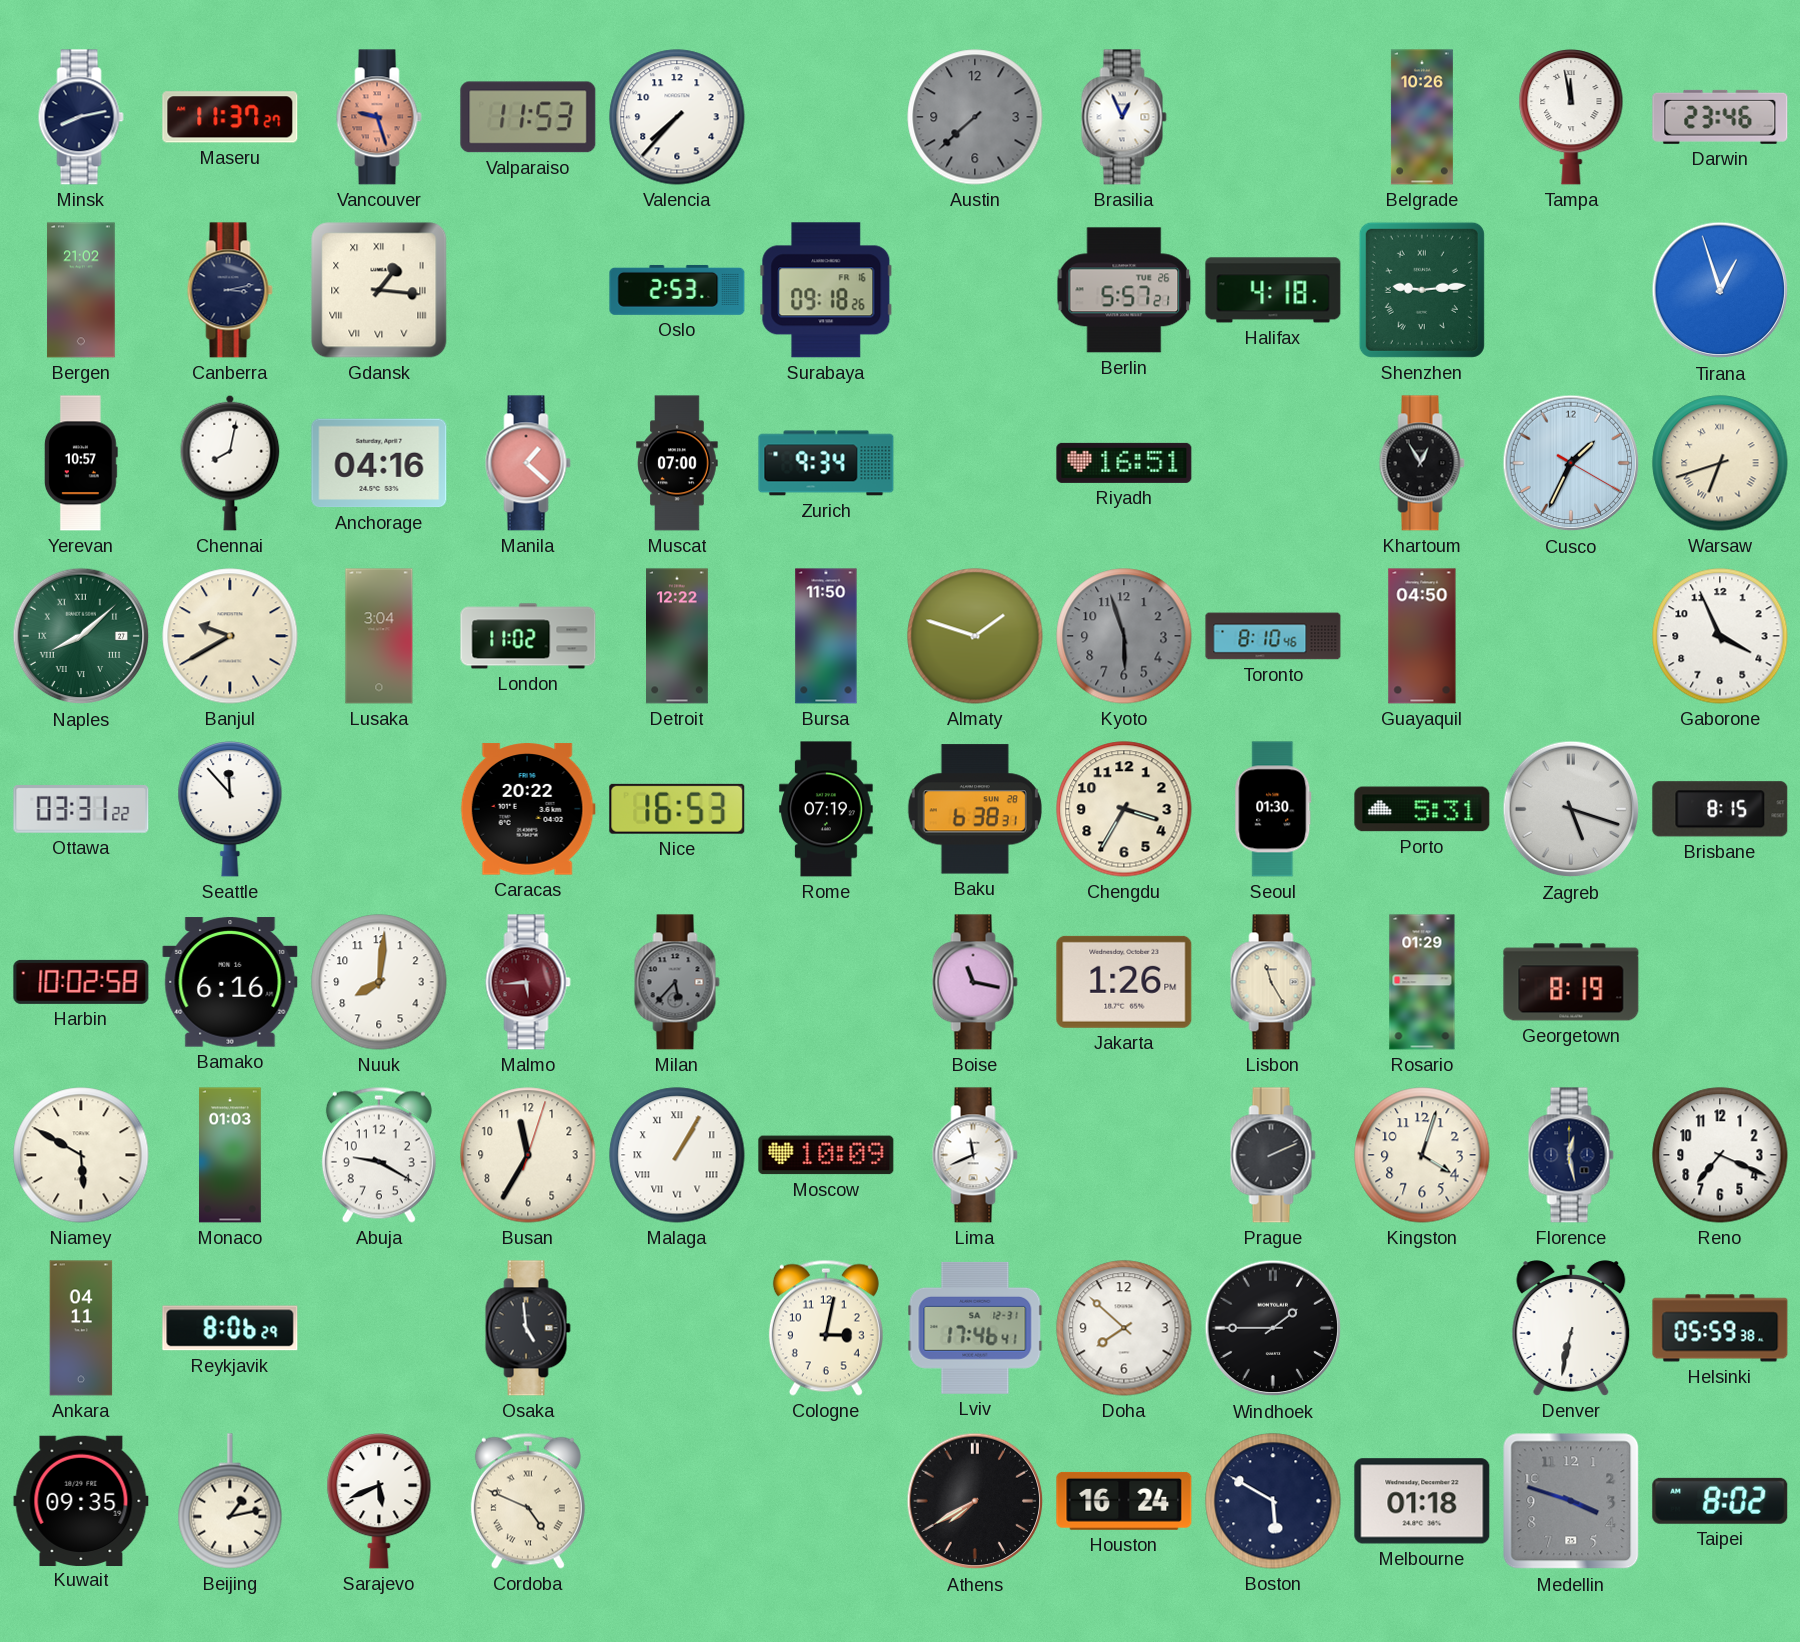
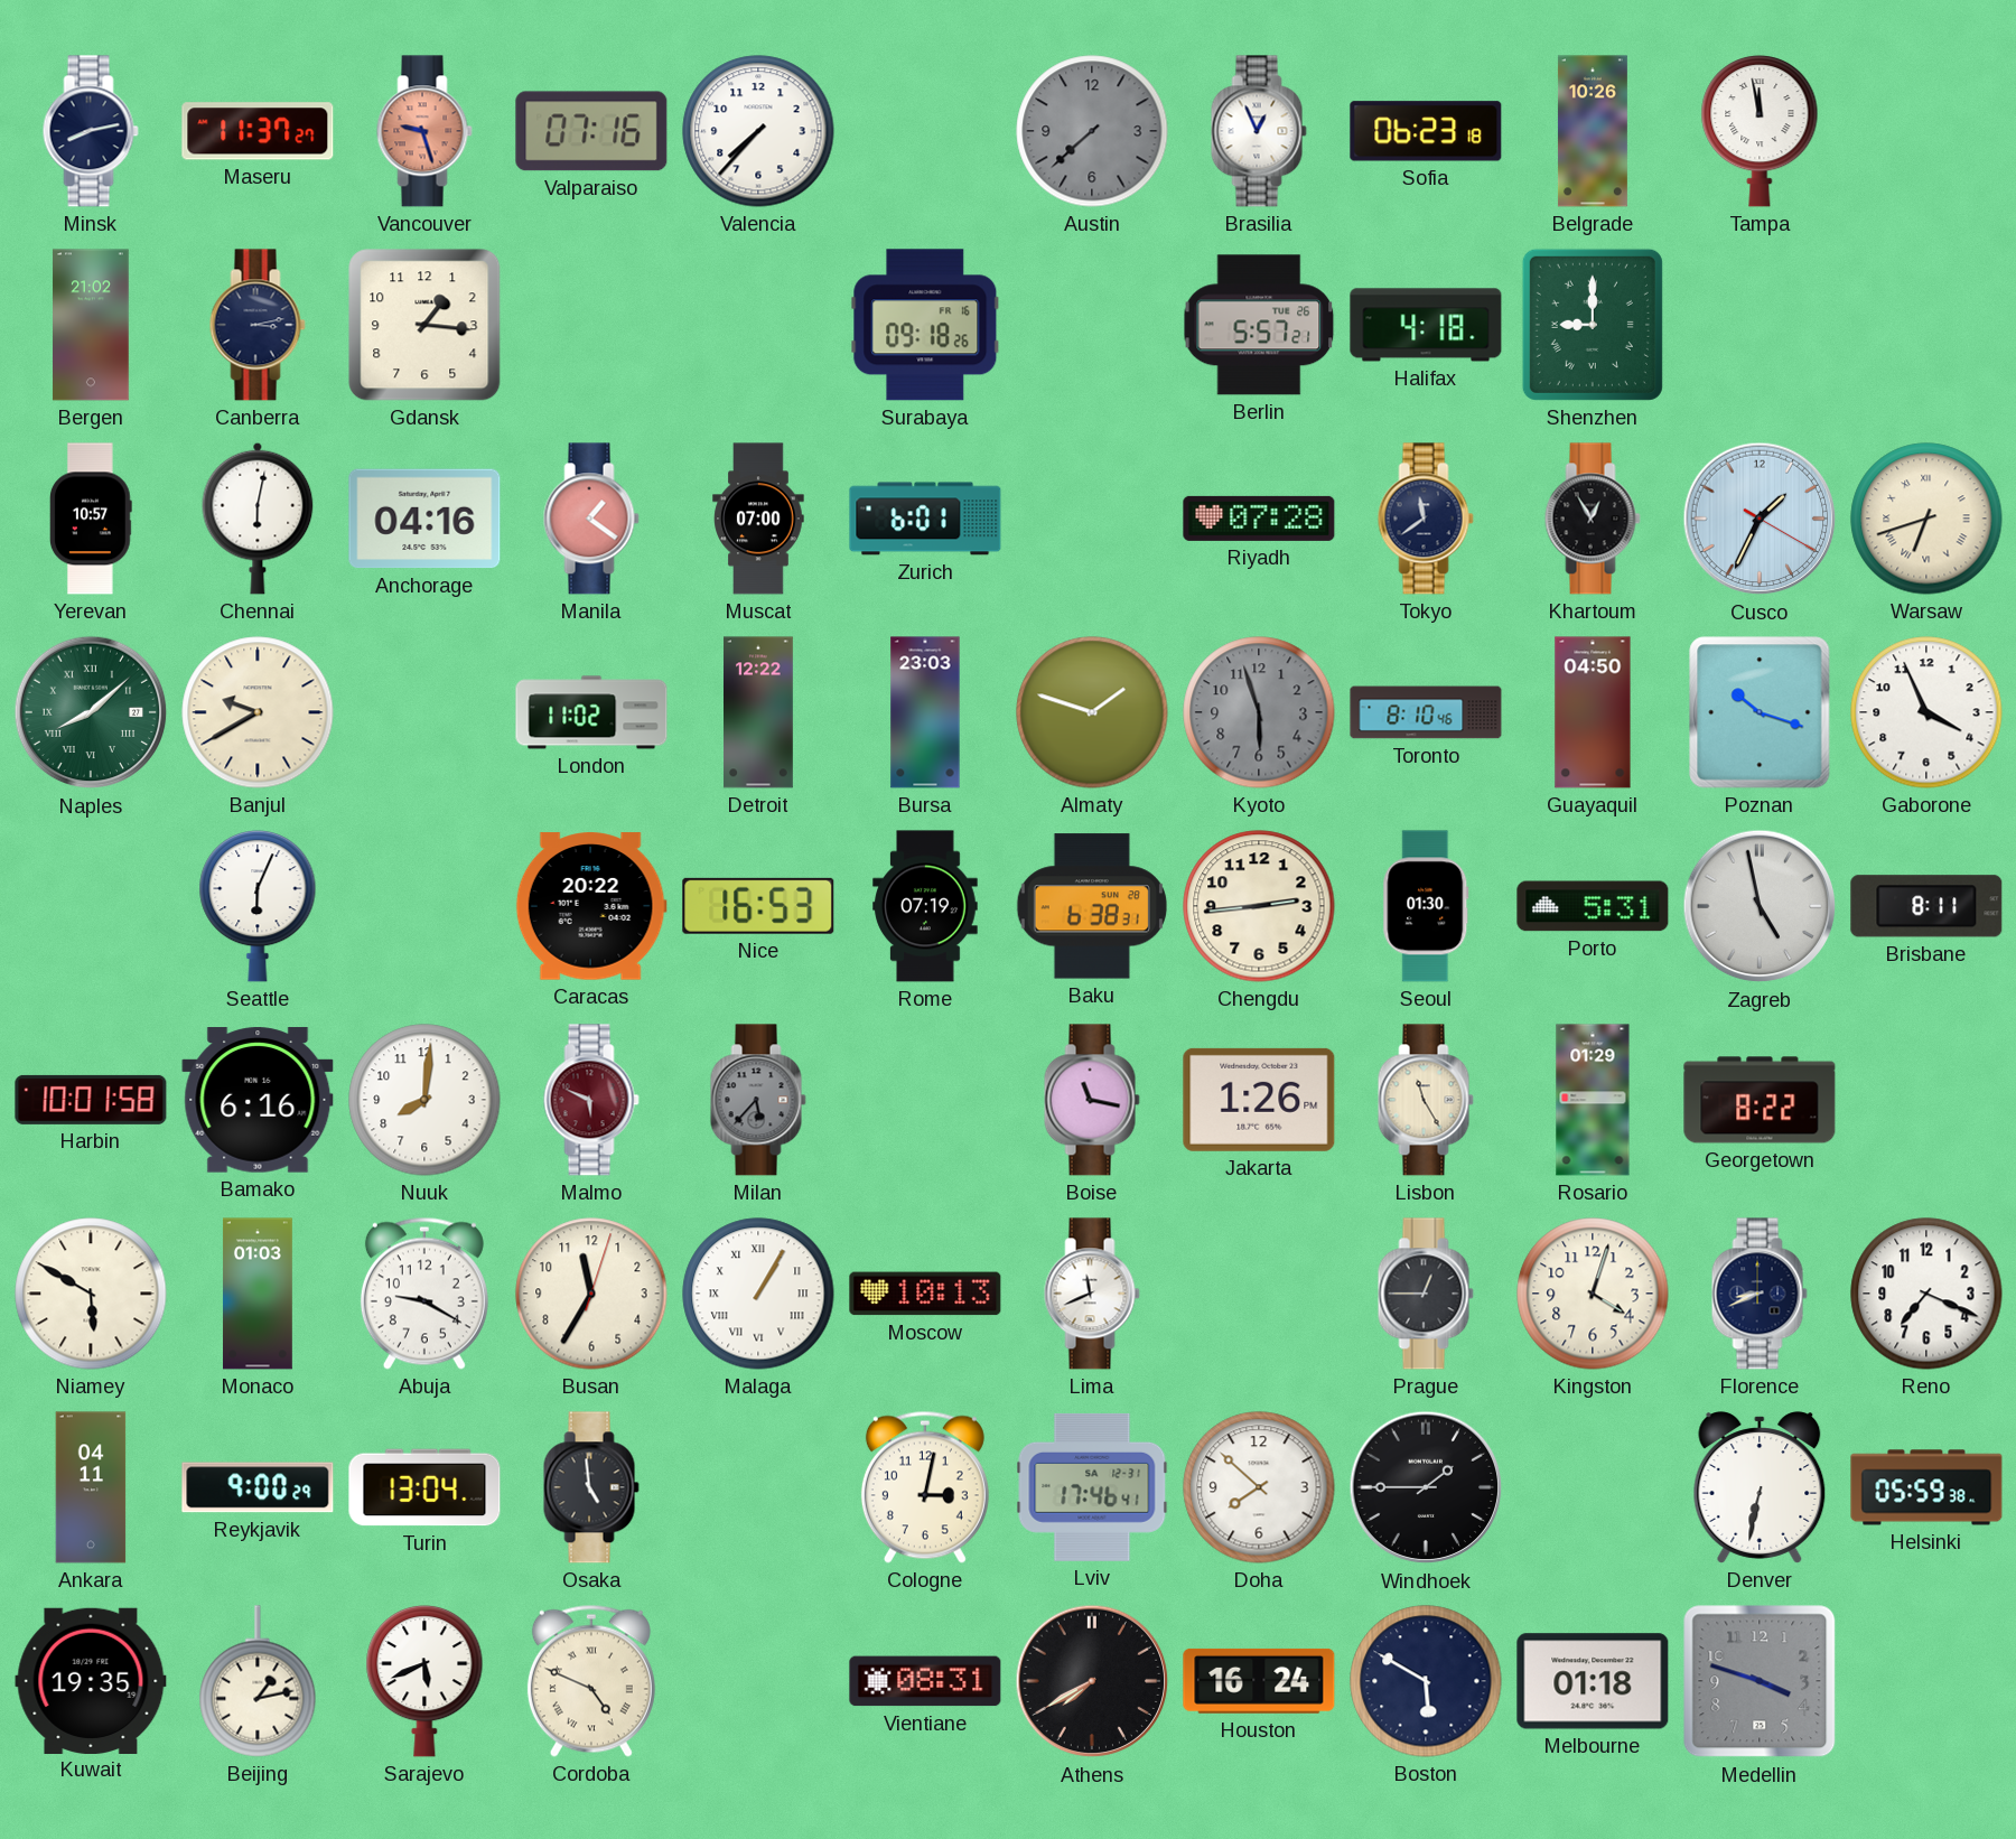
Valparaiso: 11:53 -> 07:16
Sofia: none -> 06:23
Darwin: 23:46 -> none
Gdansk numerals: Roman -> Arabic
Oslo: 2:53 -> none
Shenzhen: 9:14 -> 9:00
Tirana: 12:57 -> none
Chennai: 8:02 -> 6:02
Manila: 1:22 -> 1:21
Zurich: 9:34 -> 6:01
Riyadh: 16:51 -> 07:28
Tokyo: none -> 11:39
Lusaka: 3:04 -> none
Bursa: 11:50 -> 23:03
Poznan: none -> 10:18
Ottawa: 03:31 -> none
Seattle: 11:53 -> 6:04
Chengdu: 3:35 -> 2:44
Zagreb: 5:18 -> 4:58
Brisbane: 8:15 -> 8:11
Harbin: 10:02 -> 10:01
Malmo: 5:44 -> 5:49
Georgetown: 8:19 -> 8:22
Moscow: 10:09 -> 10:13
Prague: 2:11 -> 12:45
Florence: 12:28 -> 8:41
Reykjavik: 8:06 -> 9:00
Turin: none -> 13:04
Kuwait: 09:35 -> 19:35
Vientiane: none -> 08:31
Taipei: 8:02 -> none
